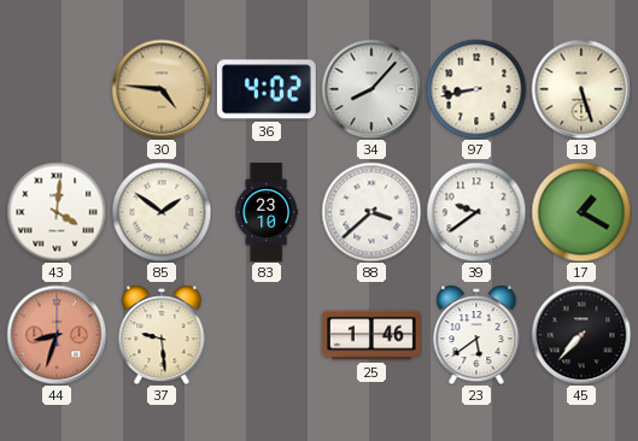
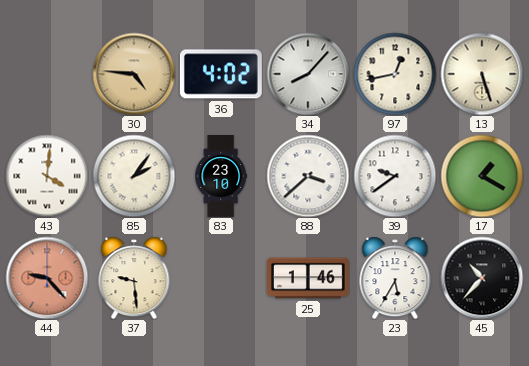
97: 8:43 -> 12:43
85: 1:51 -> 2:06
44: 8:33 -> 9:23
23: 5:39 -> 5:35
45: 7:37 -> 10:37
